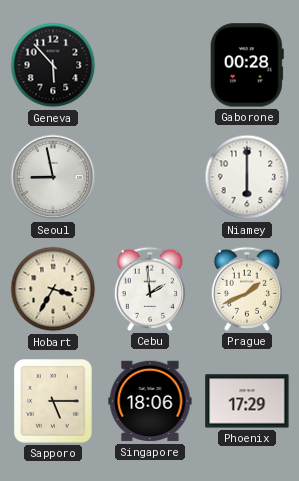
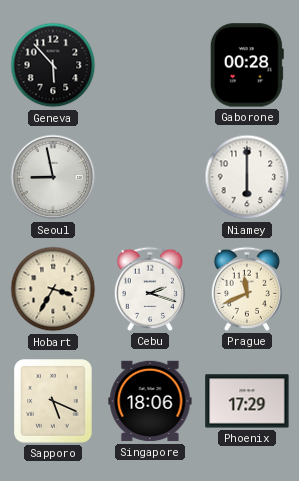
Cebu: 1:59 -> 2:18
Prague: 1:41 -> 11:41
Sapporo: 5:15 -> 5:19
